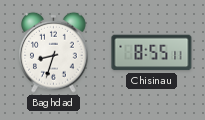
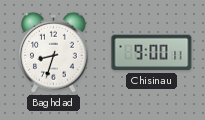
Chisinau: 8:55 -> 9:00
